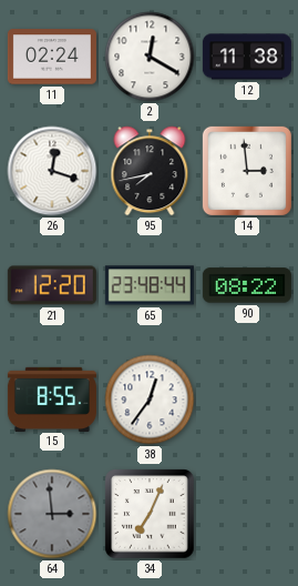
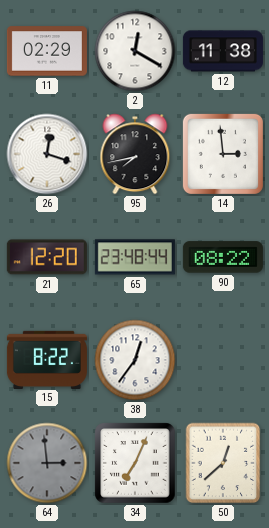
11: 02:24 -> 02:29
15: 8:55 -> 8:22
50: none -> 12:38
